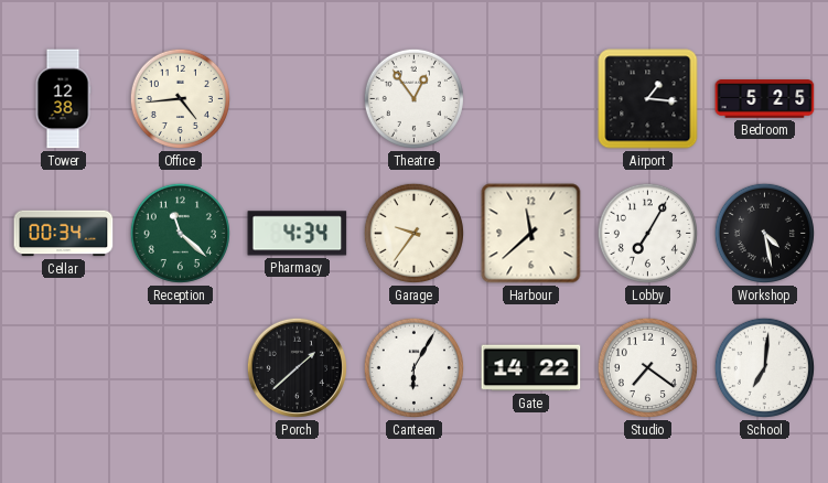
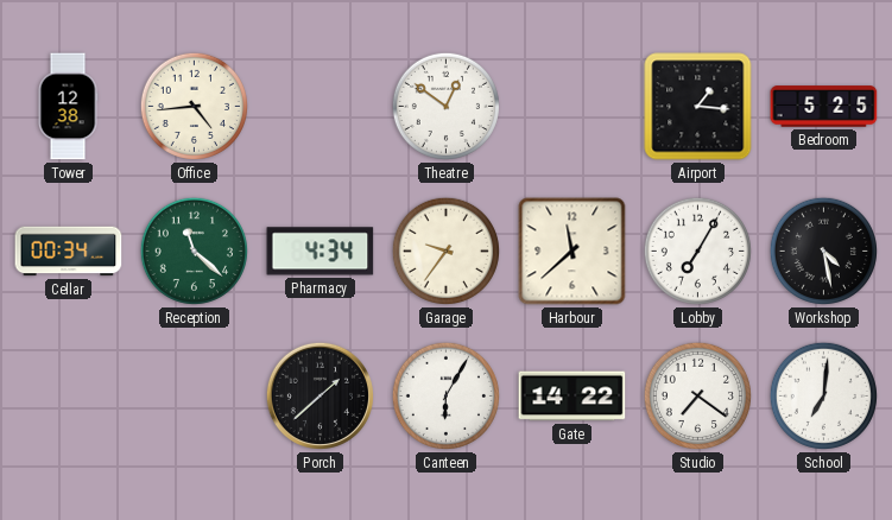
Theatre: 12:54 -> 12:51
